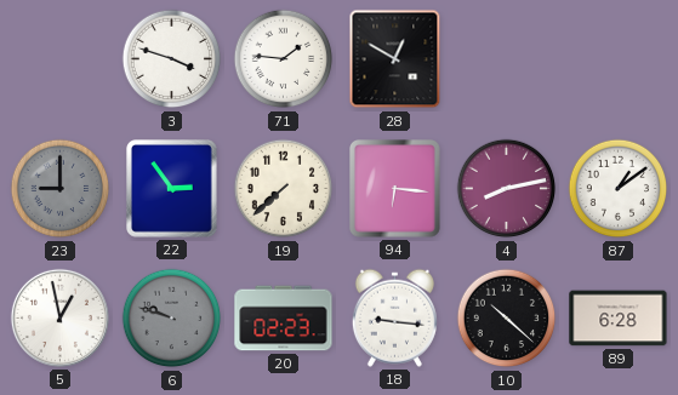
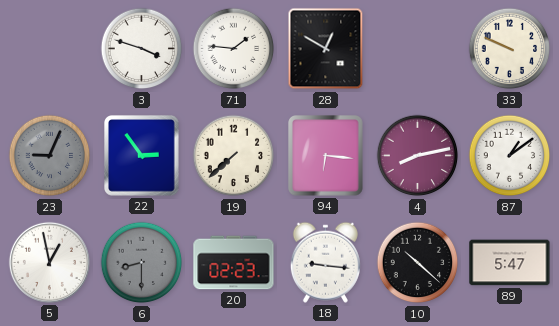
33: none -> 9:49
23: 9:00 -> 9:04
6: 9:48 -> 8:30
89: 6:28 -> 5:47
